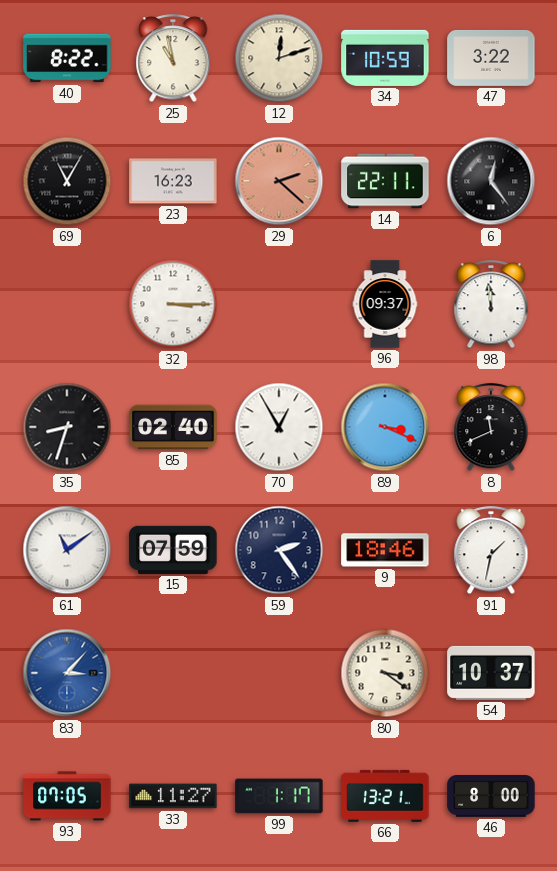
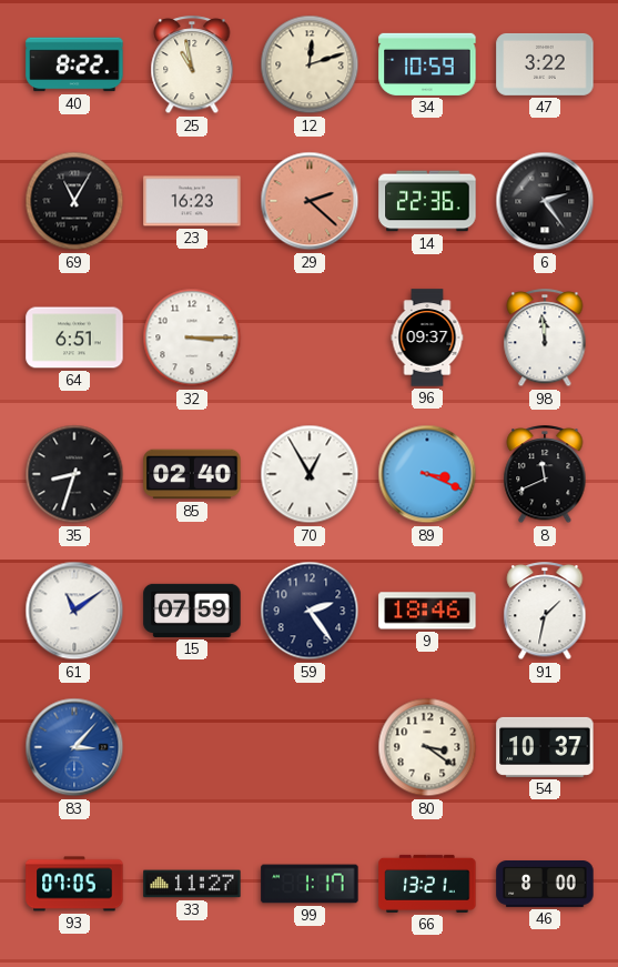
14: 22:11 -> 22:36
6: 12:24 -> 2:24
64: none -> 6:51
